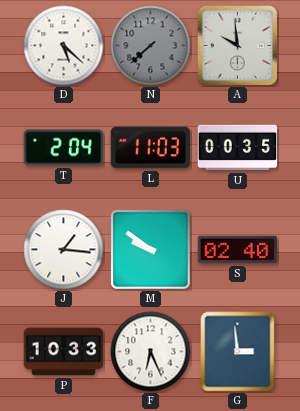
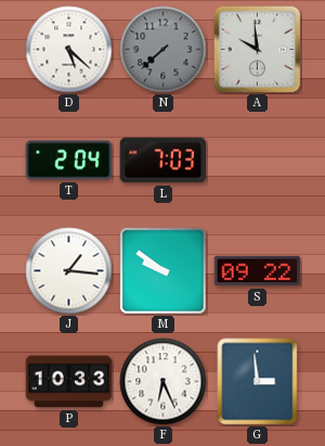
L: 11:03 -> 7:03
U: 00:35 -> none
S: 02:40 -> 09:22
